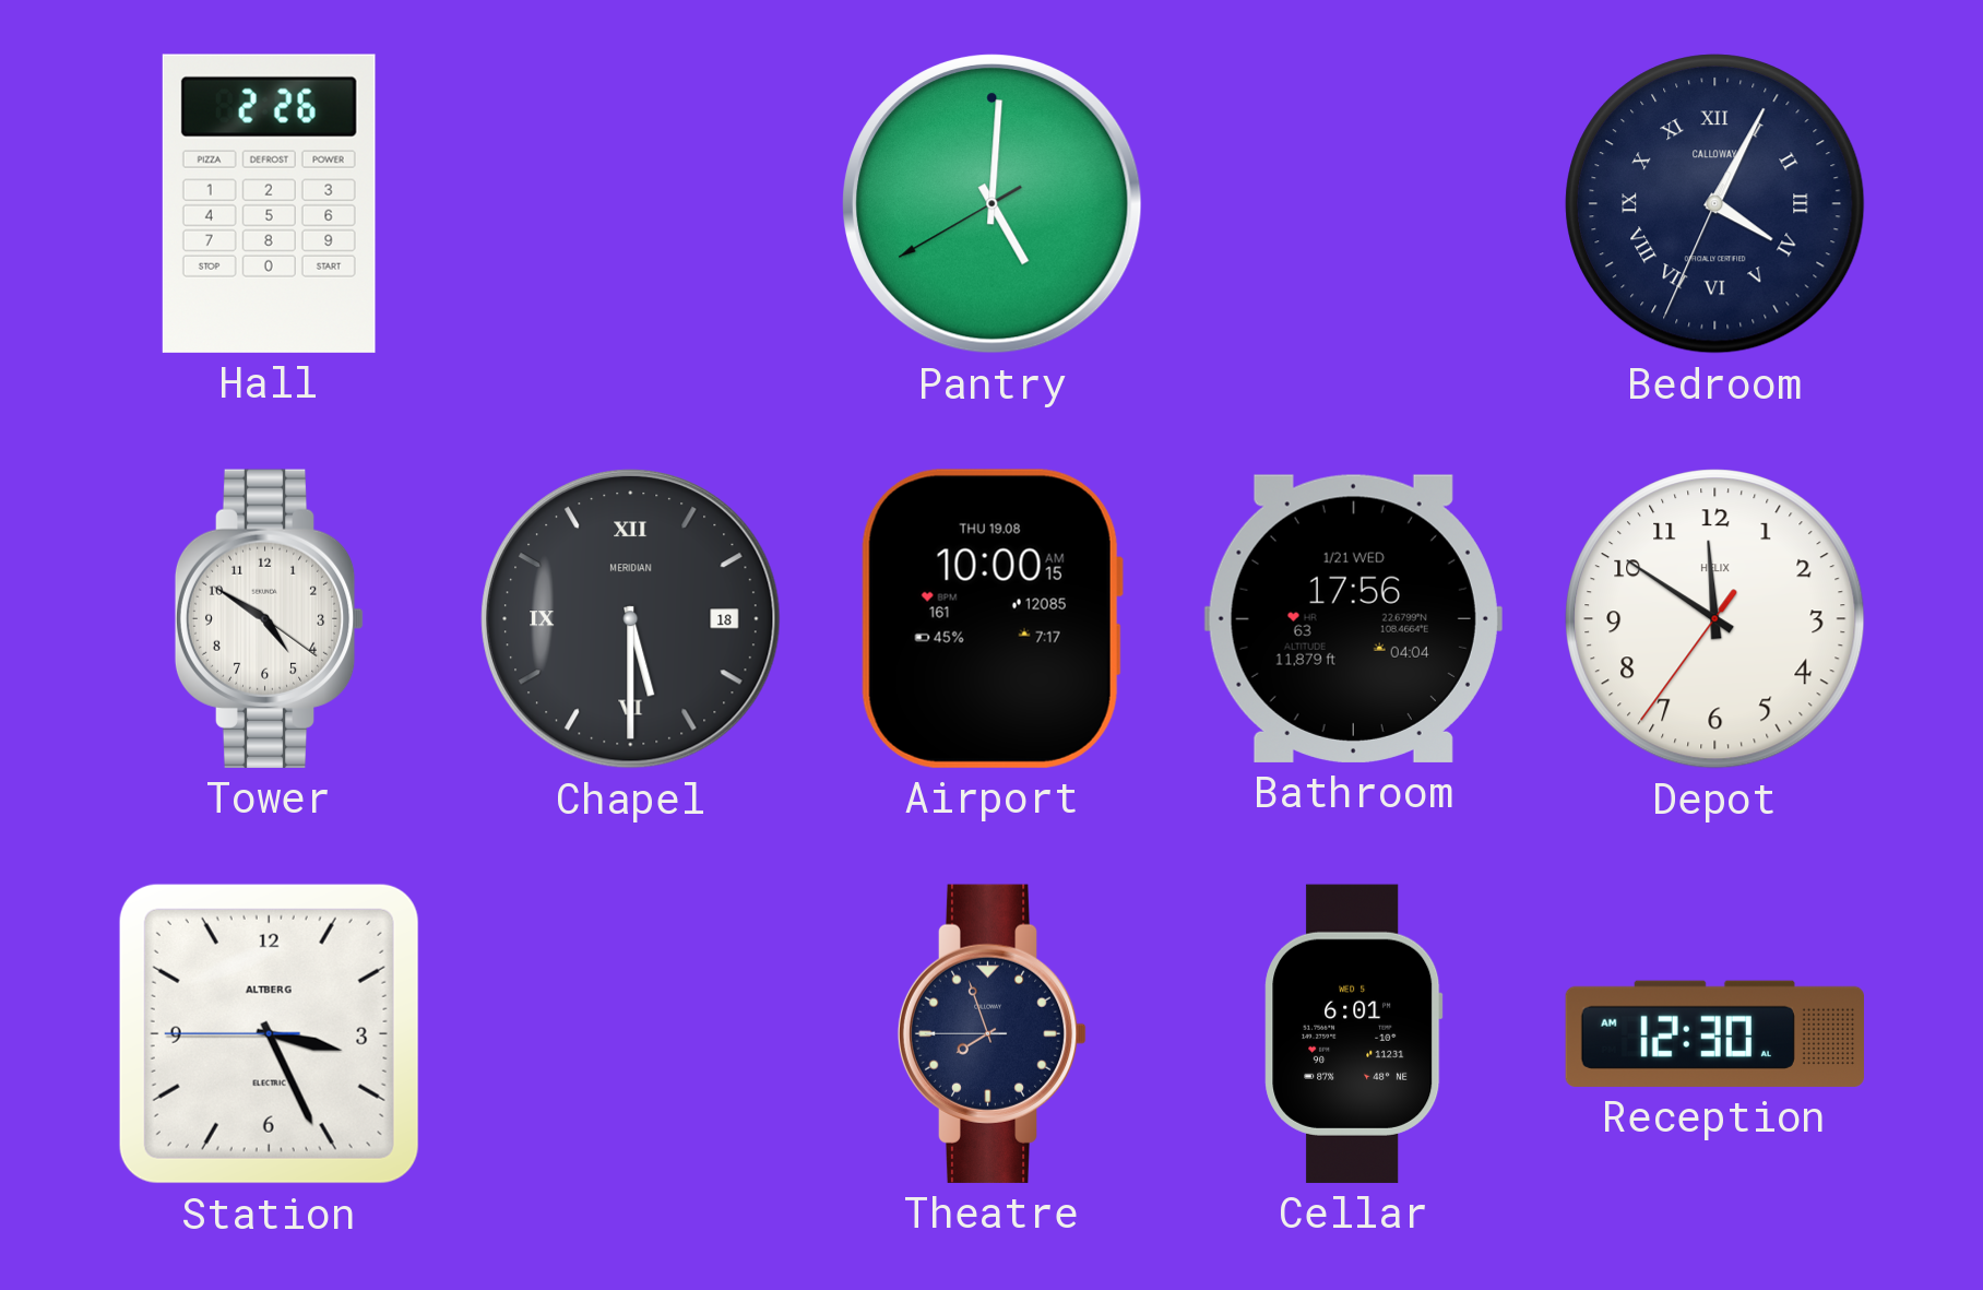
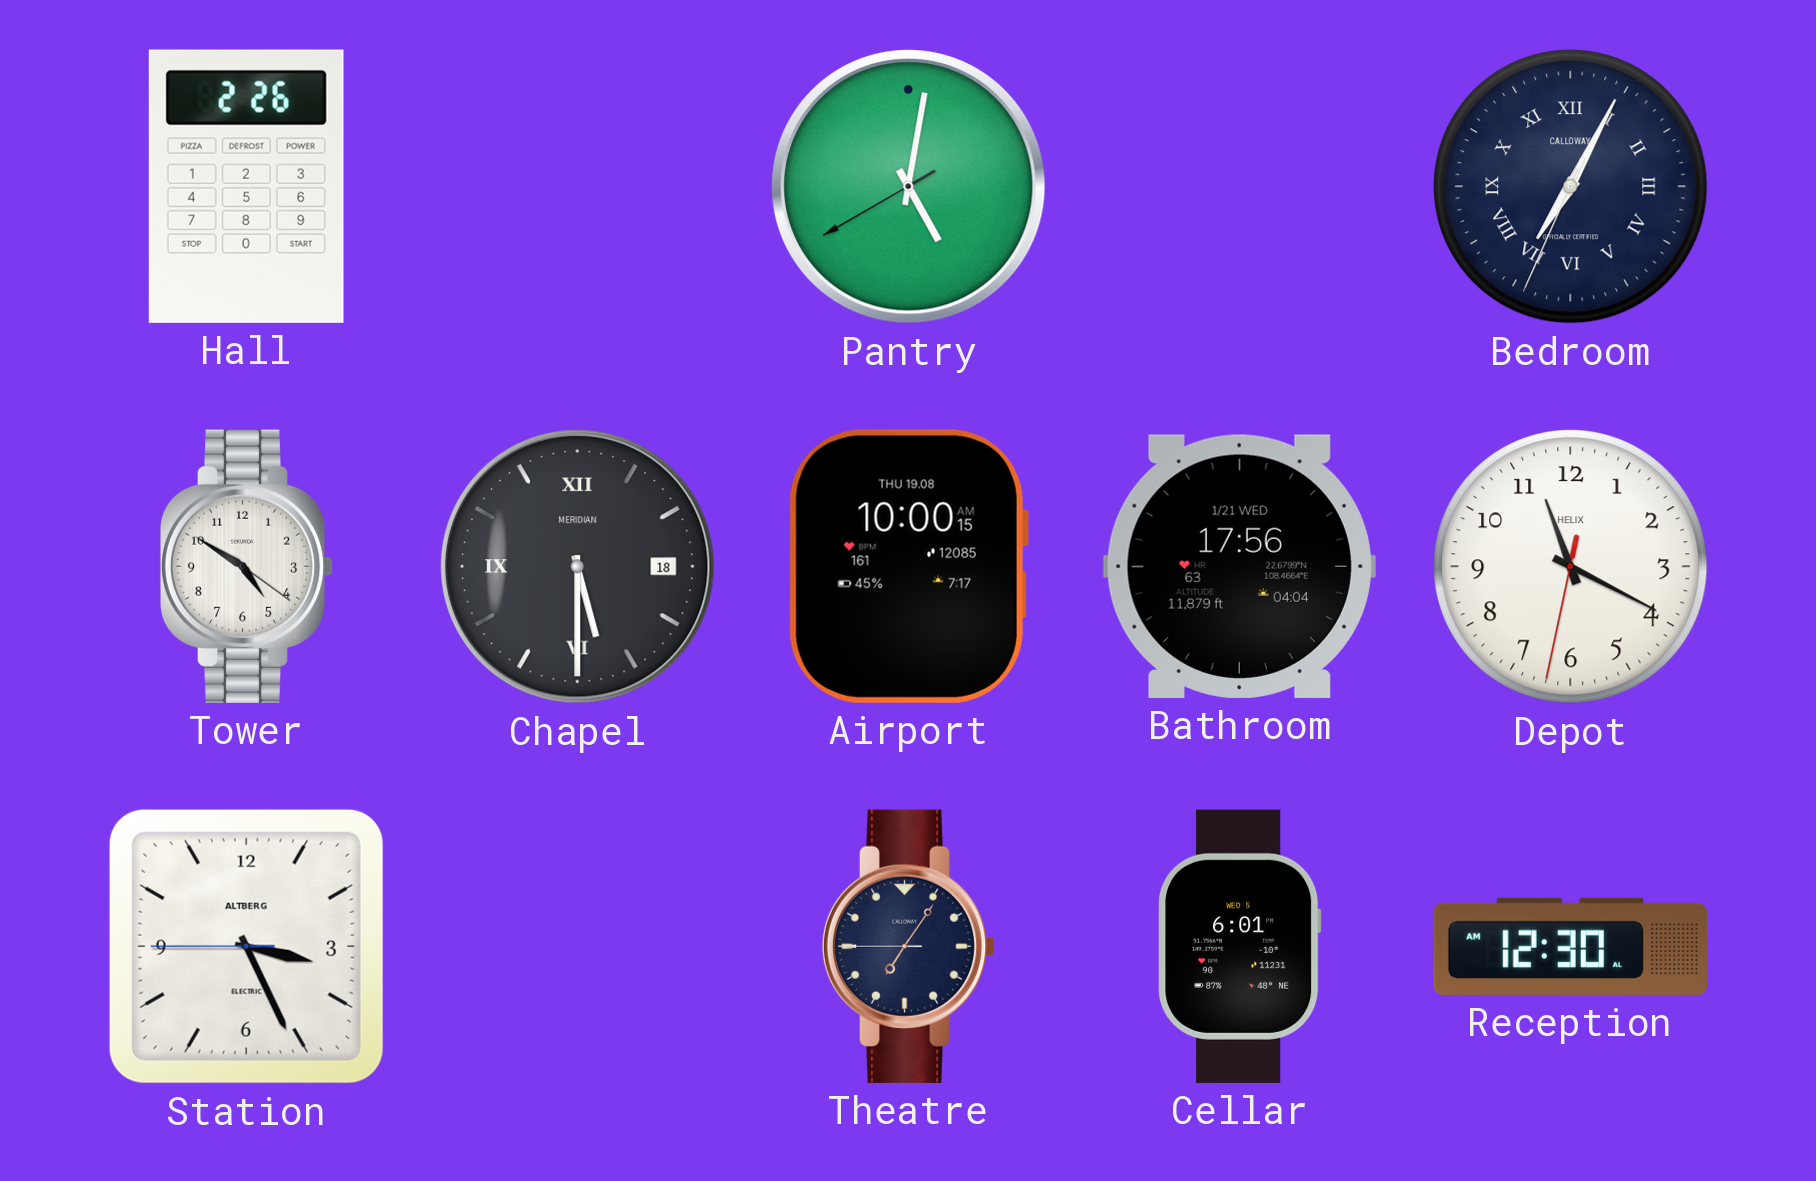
Pantry: 5:00 -> 5:01
Bedroom: 4:04 -> 7:04
Depot: 11:50 -> 11:19
Theatre: 7:56 -> 7:05
